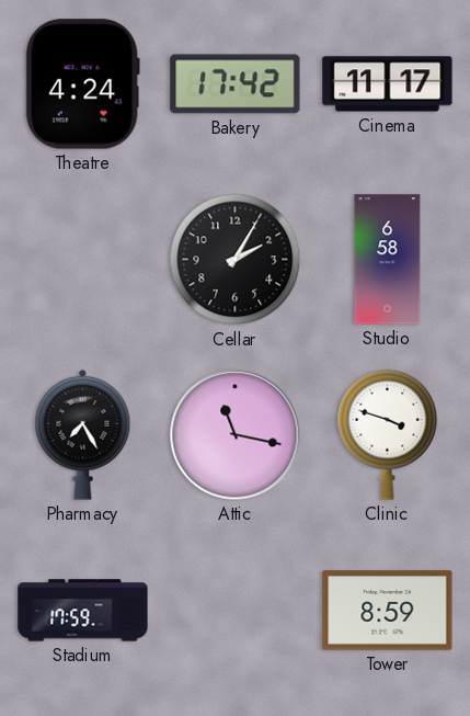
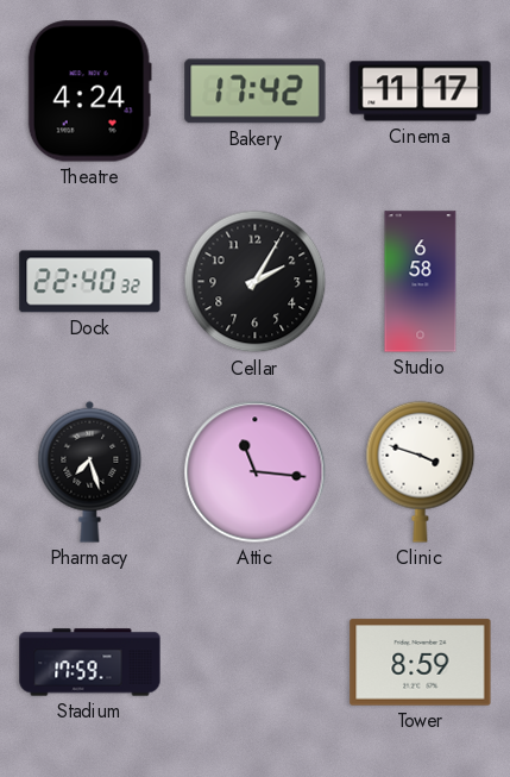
Dock: none -> 22:40
Pharmacy: 7:25 -> 7:27
Attic: 11:17 -> 11:16
